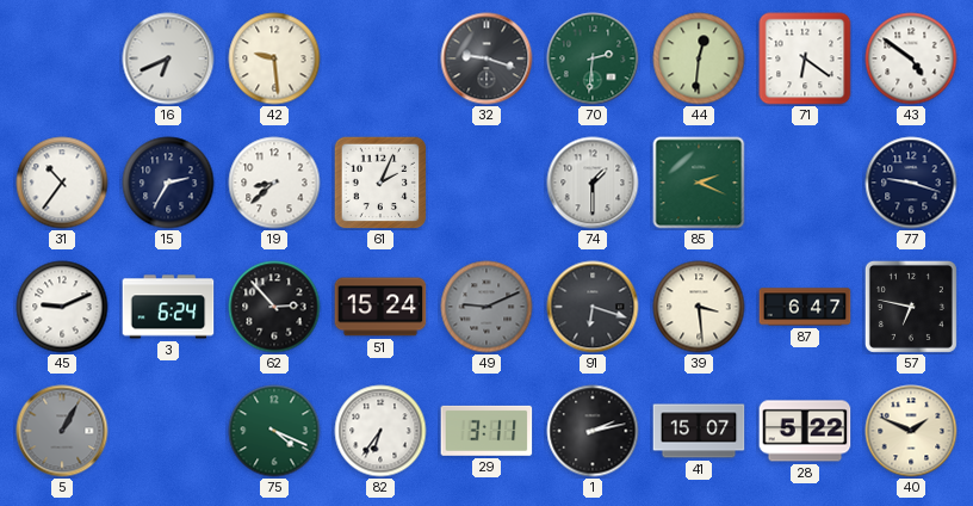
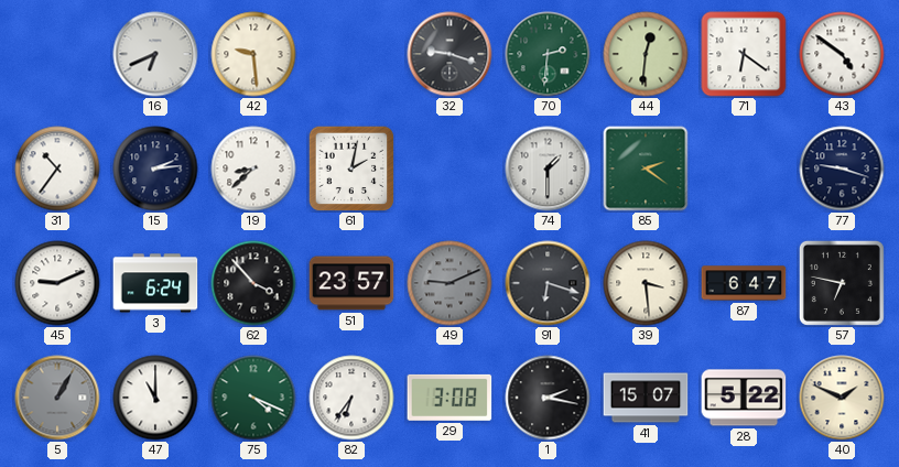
15: 2:35 -> 2:14
61: 2:04 -> 2:02
85: 2:19 -> 2:21
62: 2:53 -> 3:53
51: 15:24 -> 23:57
47: none -> 11:00
29: 3:11 -> 3:08
1: 2:13 -> 2:17
